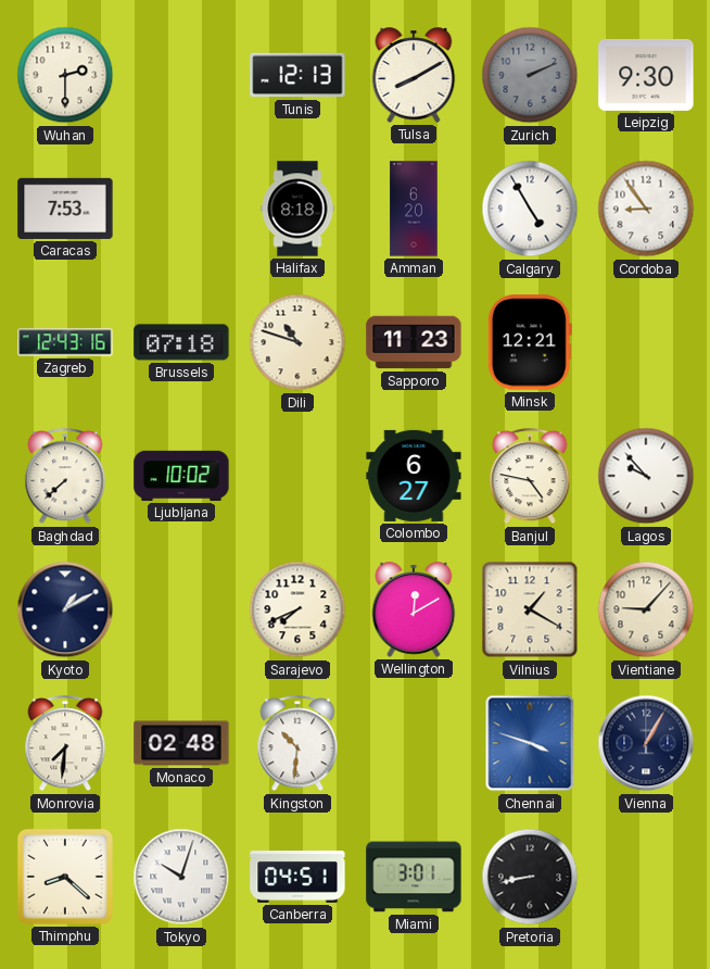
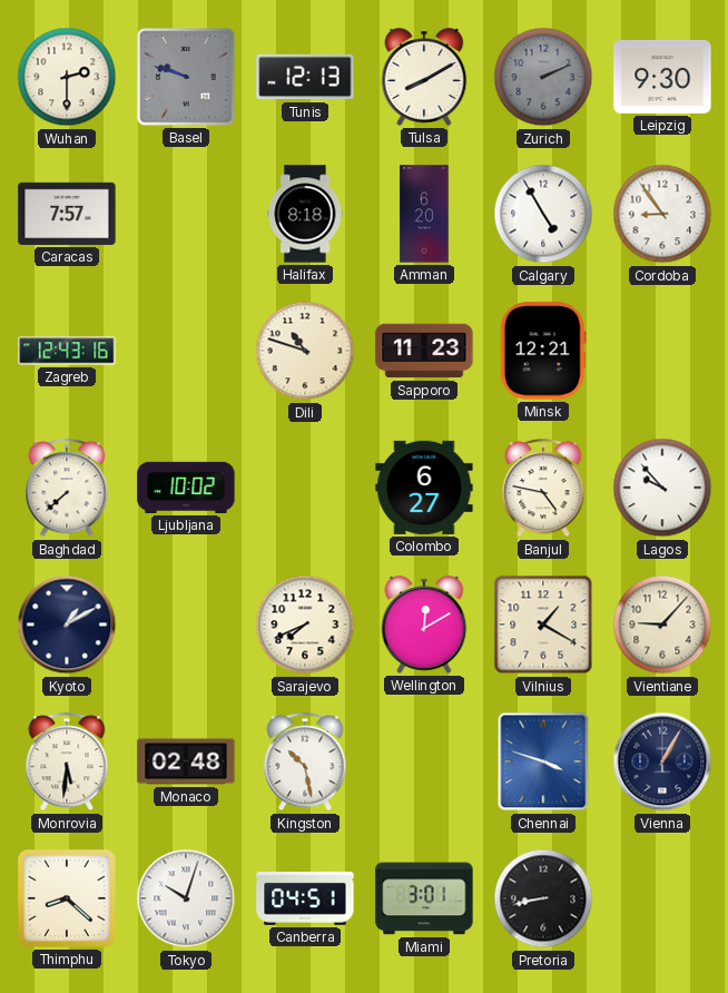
Basel: none -> 9:48
Caracas: 7:53 -> 7:57
Brussels: 07:18 -> none
Monrovia: 7:31 -> 5:31
Kingston: 10:31 -> 10:28
